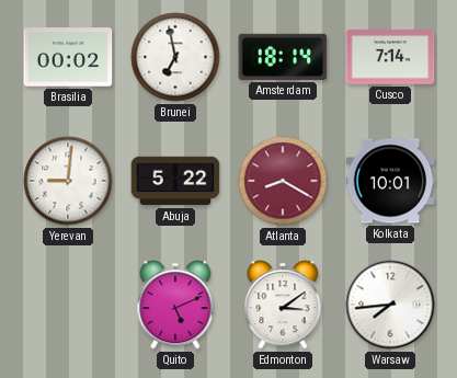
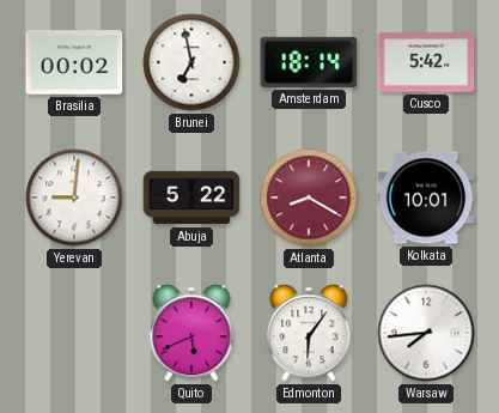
Cusco: 7:14 -> 5:42
Quito: 5:11 -> 5:41
Edmonton: 3:09 -> 6:06
